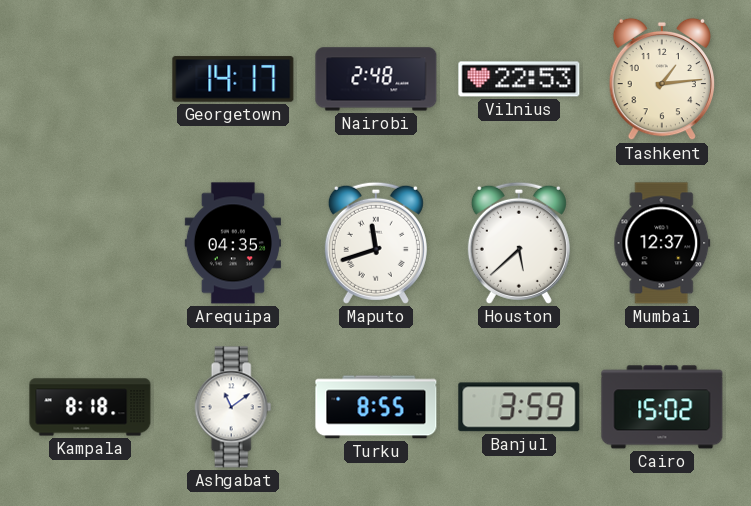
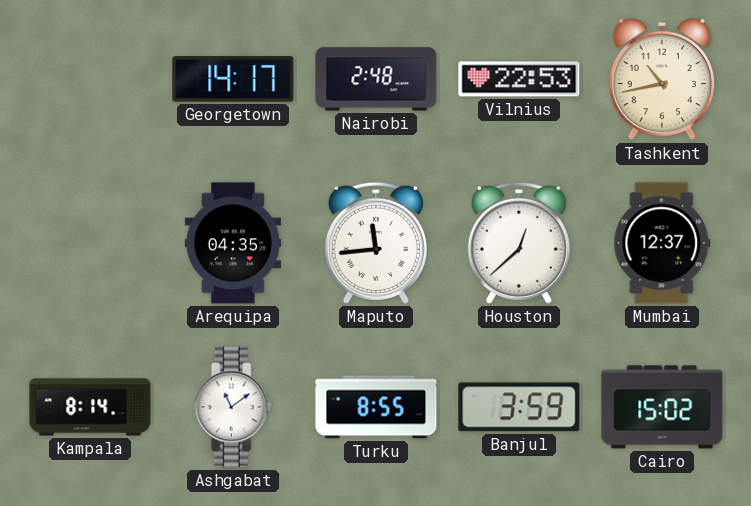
Tashkent: 1:14 -> 10:43
Maputo: 11:42 -> 11:44
Houston: 5:38 -> 12:38
Kampala: 8:18 -> 8:14
